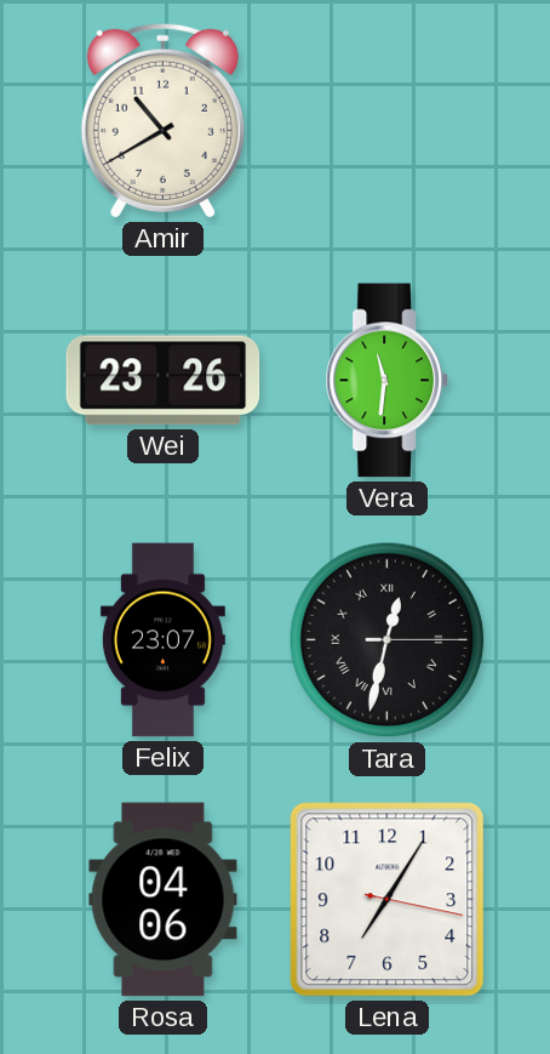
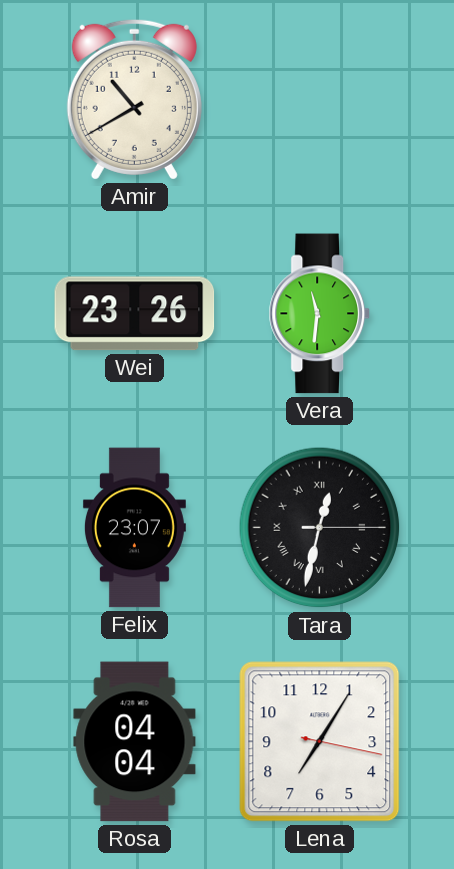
Rosa: 04:06 -> 04:04
